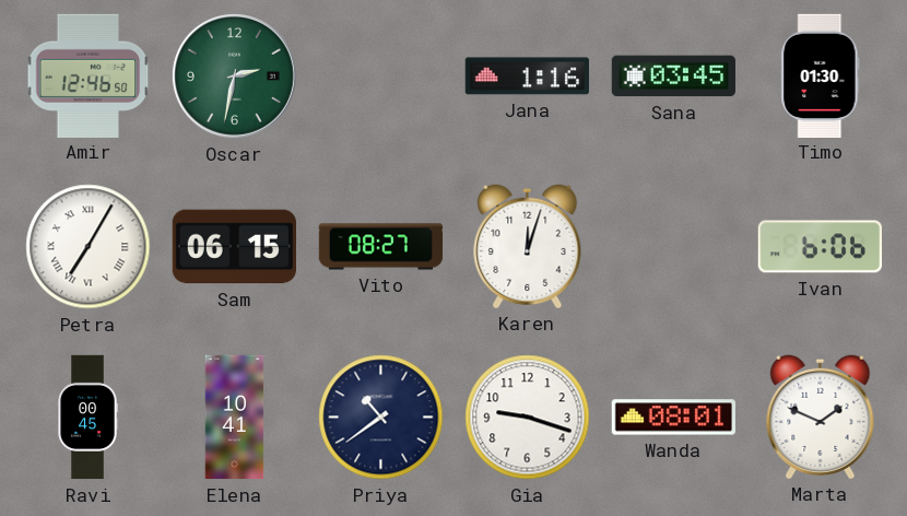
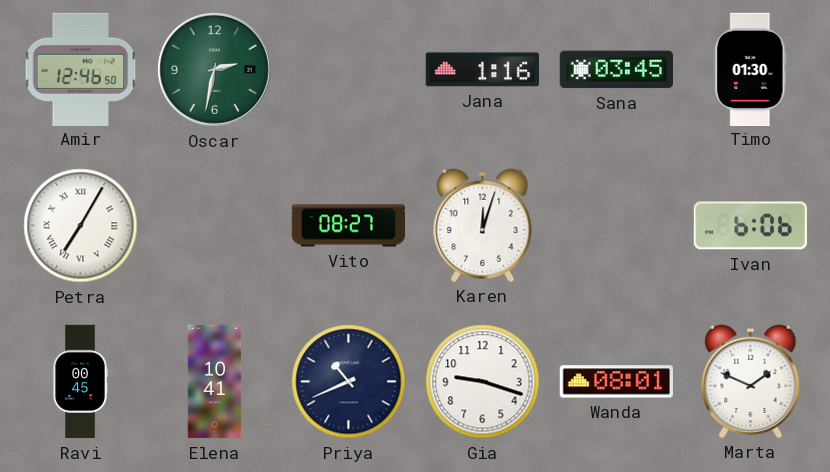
Sam: 06:15 -> none
Priya: 10:39 -> 10:41
